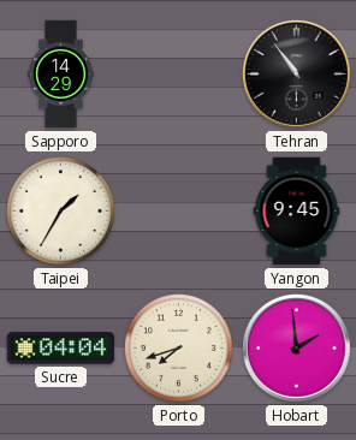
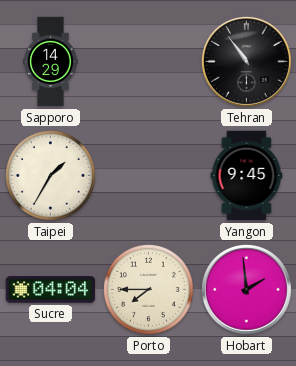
Porto: 7:42 -> 7:45
